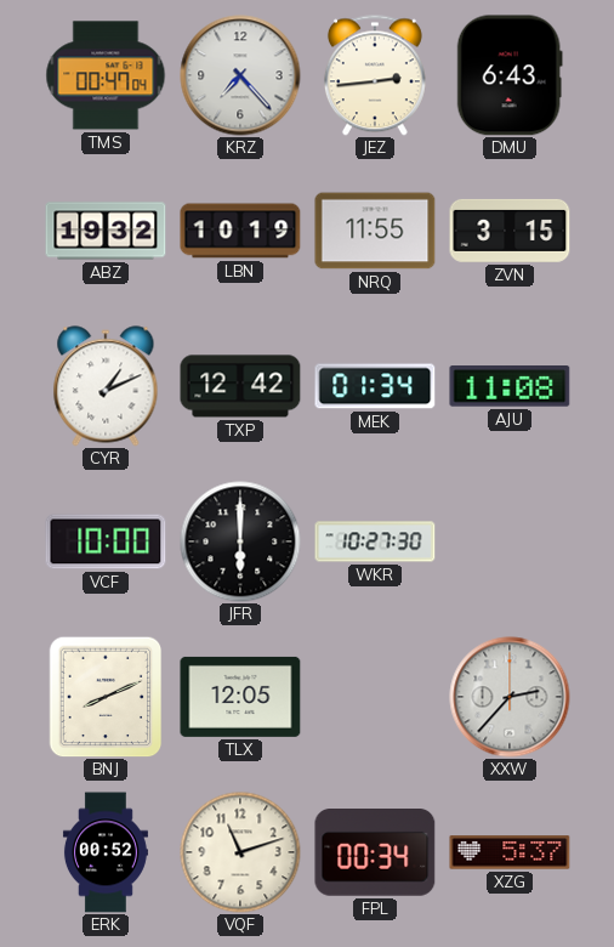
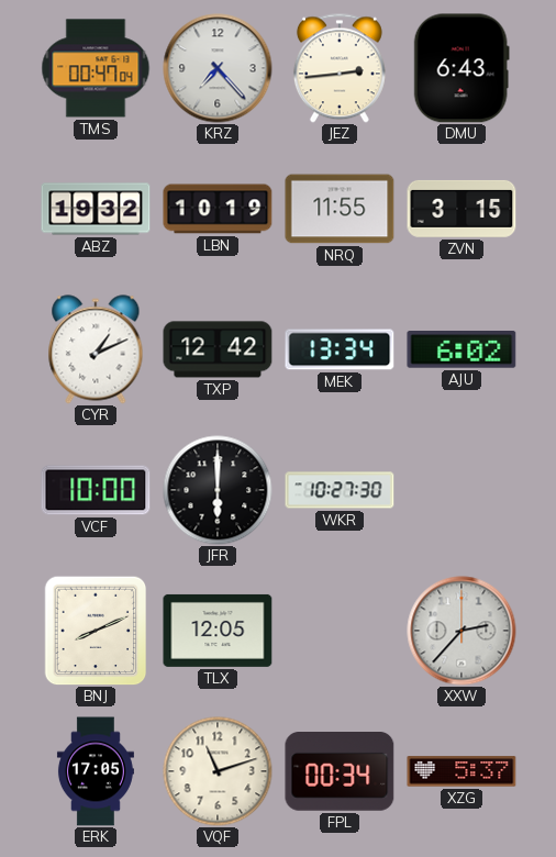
MEK: 01:34 -> 13:34
AJU: 11:08 -> 6:02
ERK: 00:52 -> 17:05
